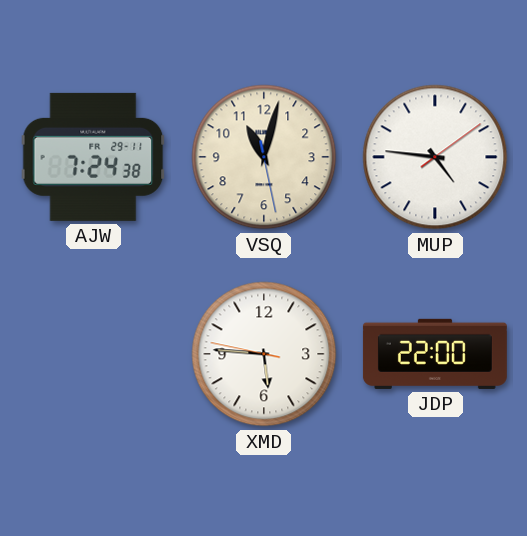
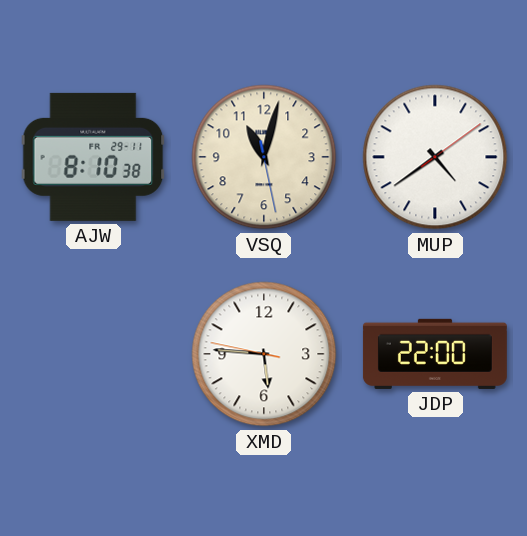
AJW: 7:24 -> 8:10
MUP: 4:46 -> 4:39
